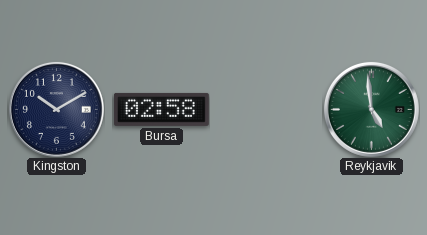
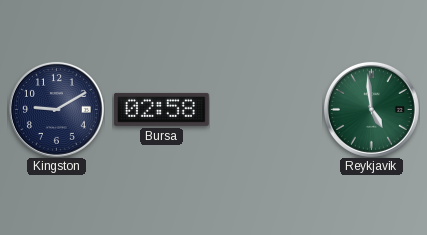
Kingston: 10:10 -> 9:10
